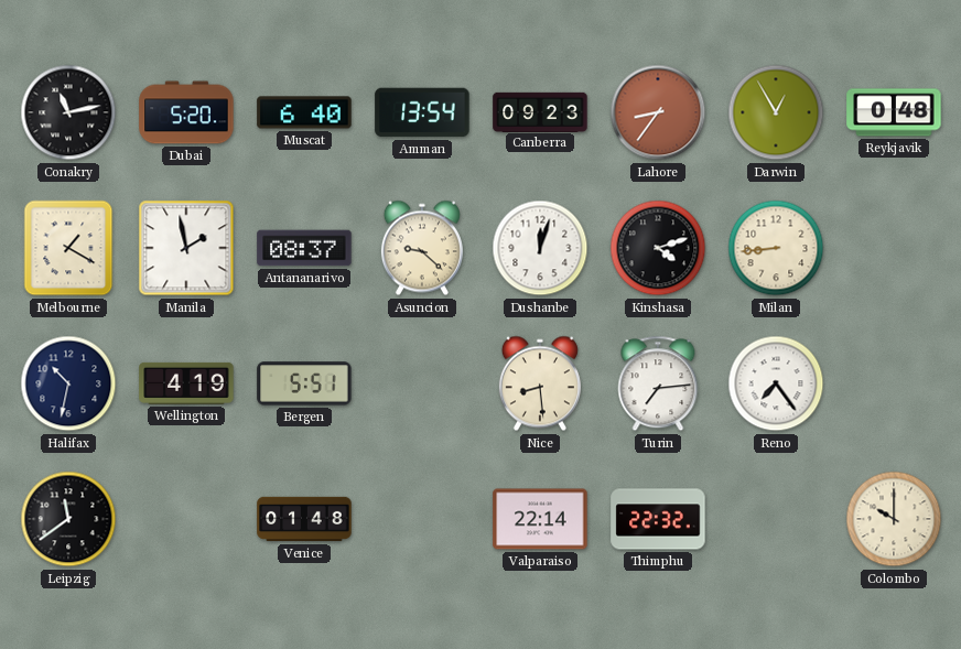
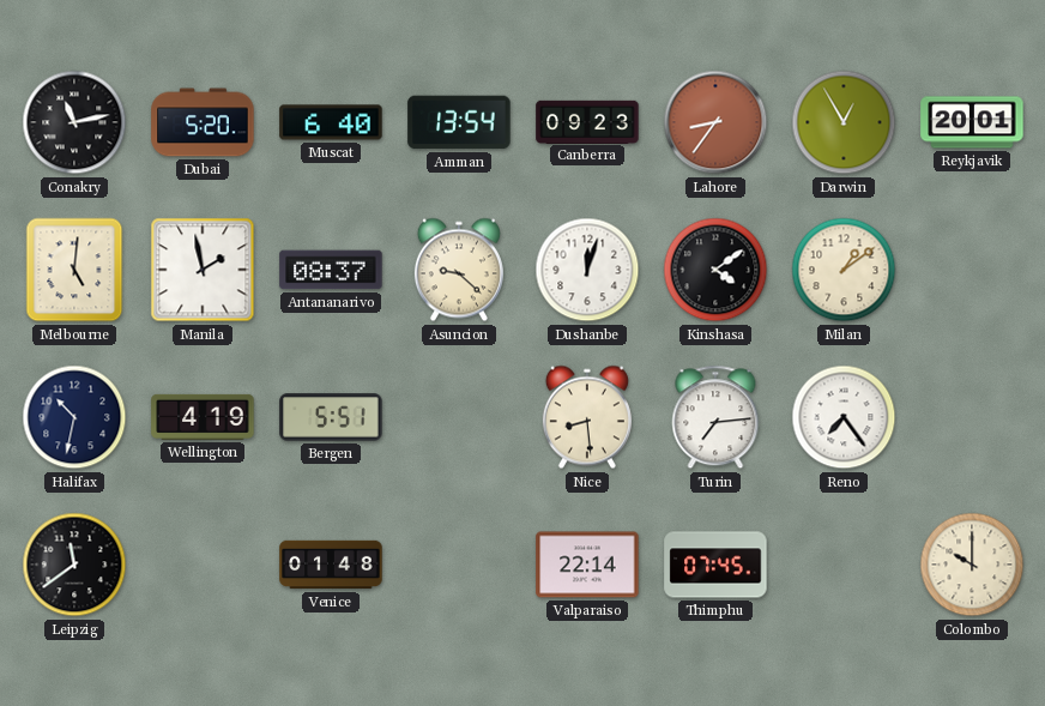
Reykjavik: 0:48 -> 20:01
Melbourne: 1:20 -> 5:01
Kinshasa: 4:12 -> 4:09
Milan: 8:44 -> 1:09
Thimphu: 22:32 -> 07:45
